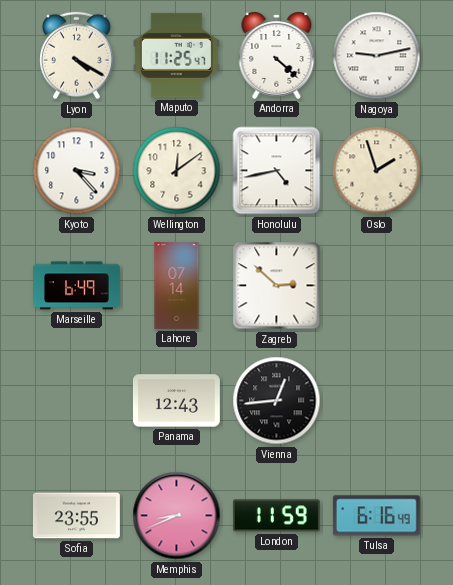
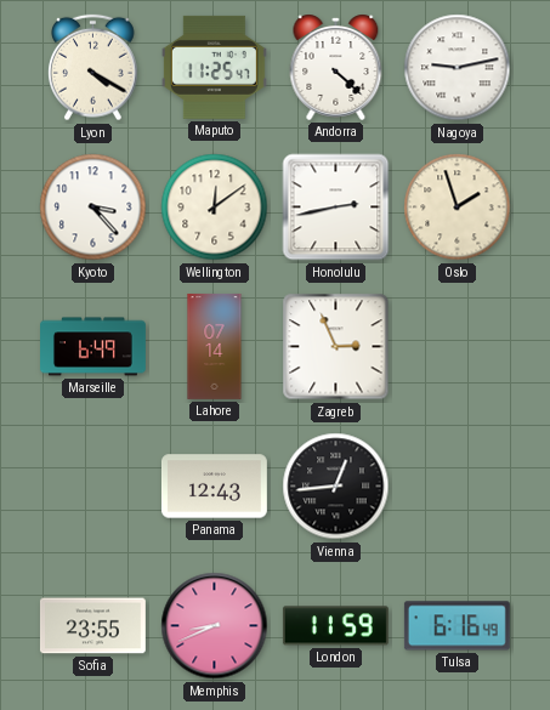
Honolulu: 4:43 -> 2:43
Zagreb: 2:52 -> 2:56
